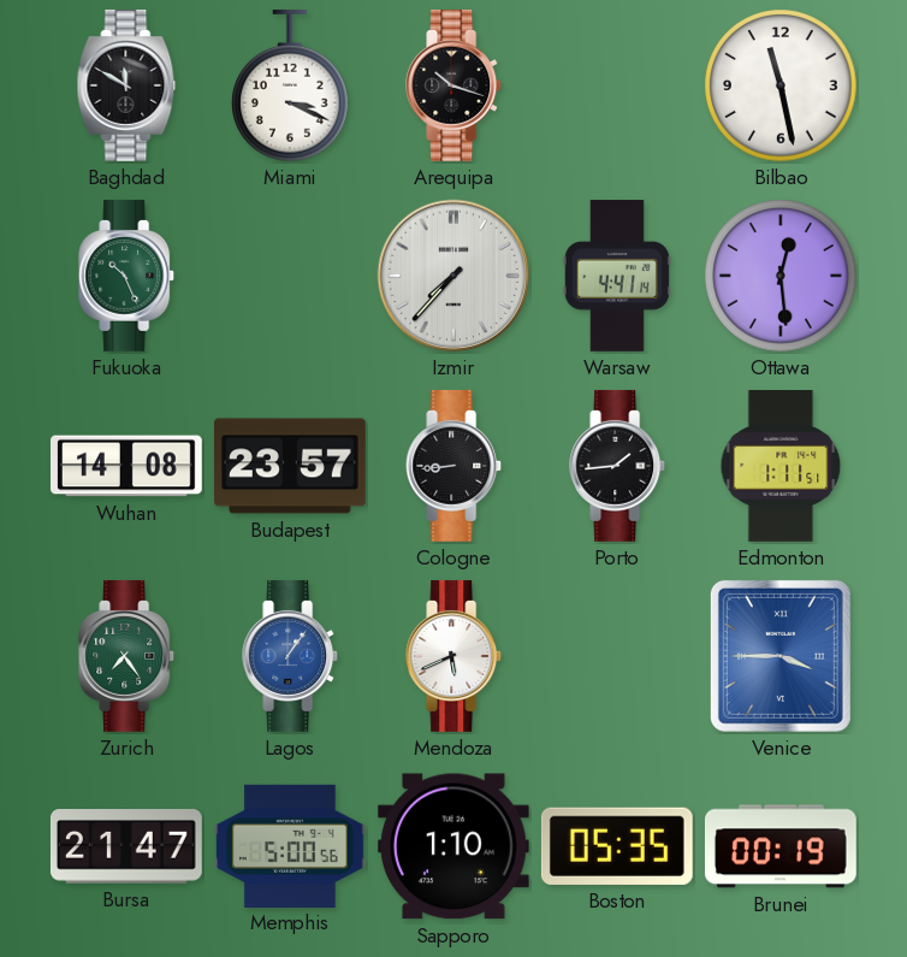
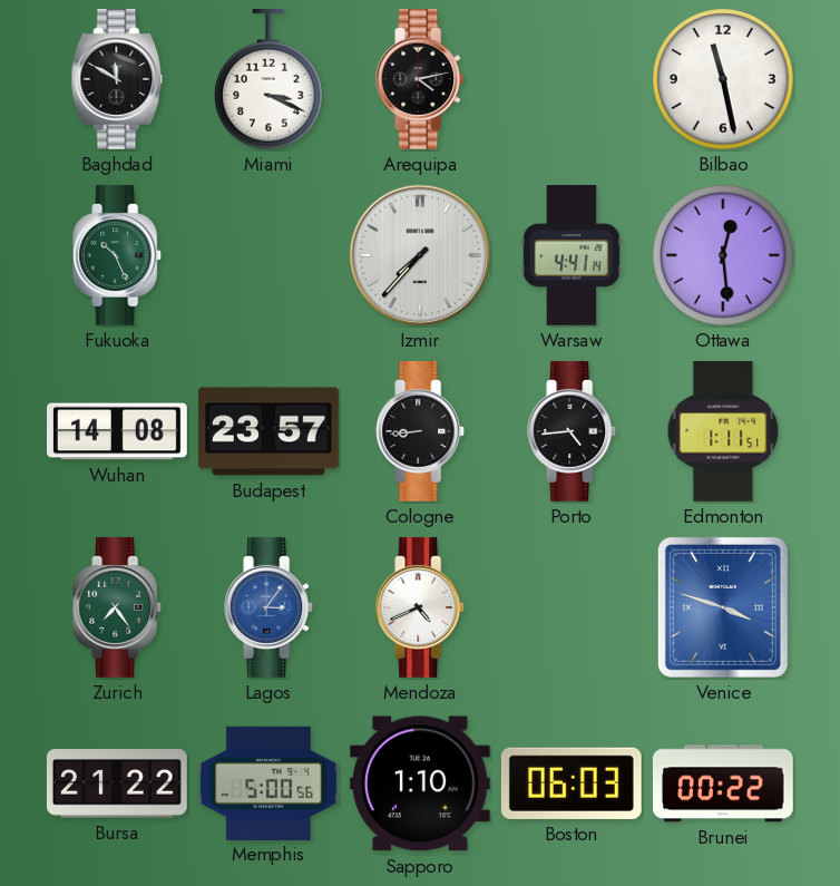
Arequipa: 10:18 -> 4:13
Porto: 1:44 -> 4:44
Lagos: 1:06 -> 3:06
Mendoza: 5:41 -> 4:41
Venice: 3:45 -> 3:48
Bursa: 21:47 -> 21:22
Boston: 05:35 -> 06:03
Brunei: 00:19 -> 00:22
